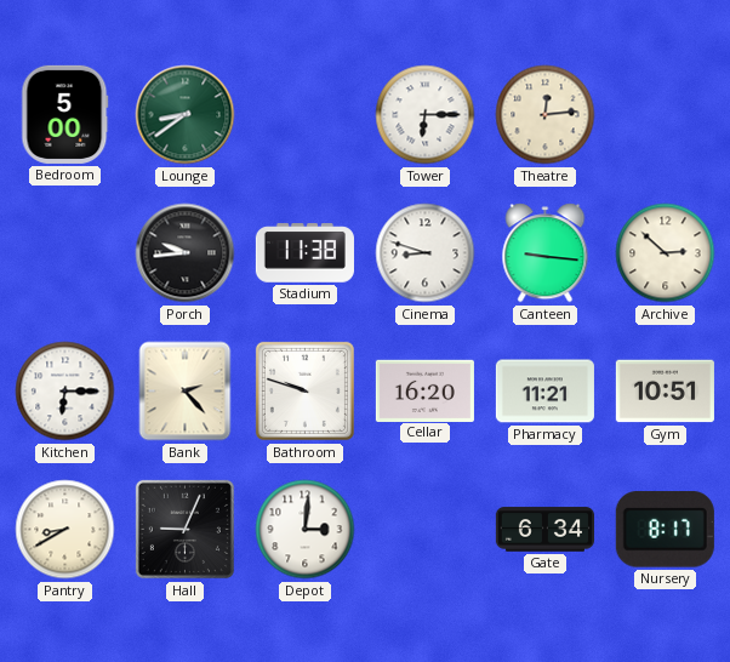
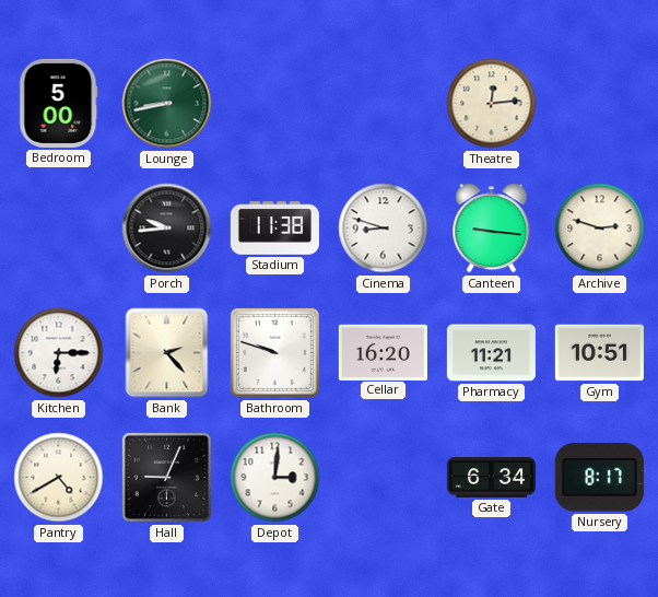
Lounge: 8:39 -> 8:43
Tower: 6:15 -> none
Archive: 2:52 -> 2:48
Pantry: 8:40 -> 4:40
